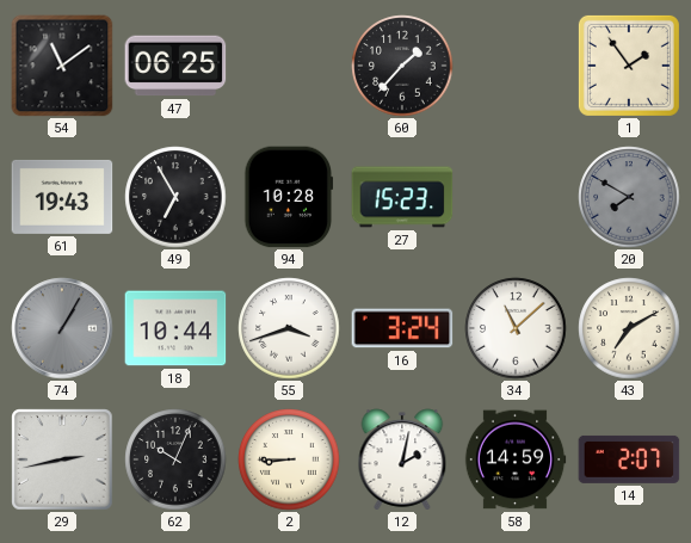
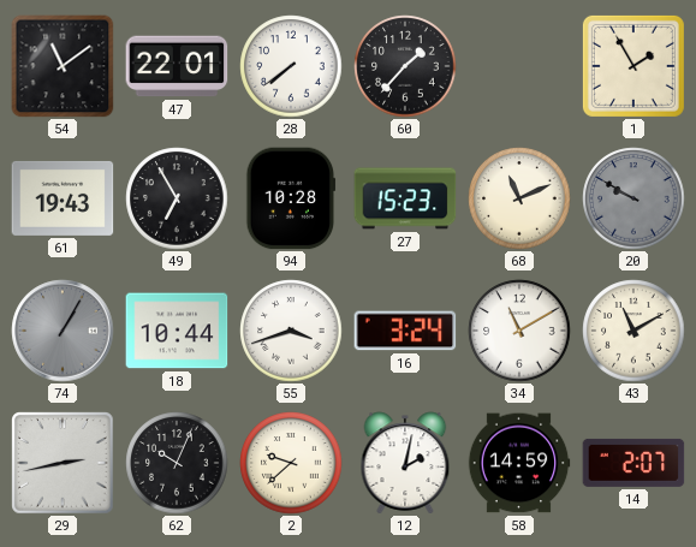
47: 06:25 -> 22:01
28: none -> 7:39
1: 1:54 -> 1:55
68: none -> 11:11
20: 7:50 -> 9:50
34: 11:08 -> 11:10
43: 7:10 -> 11:10
2: 8:45 -> 9:38
